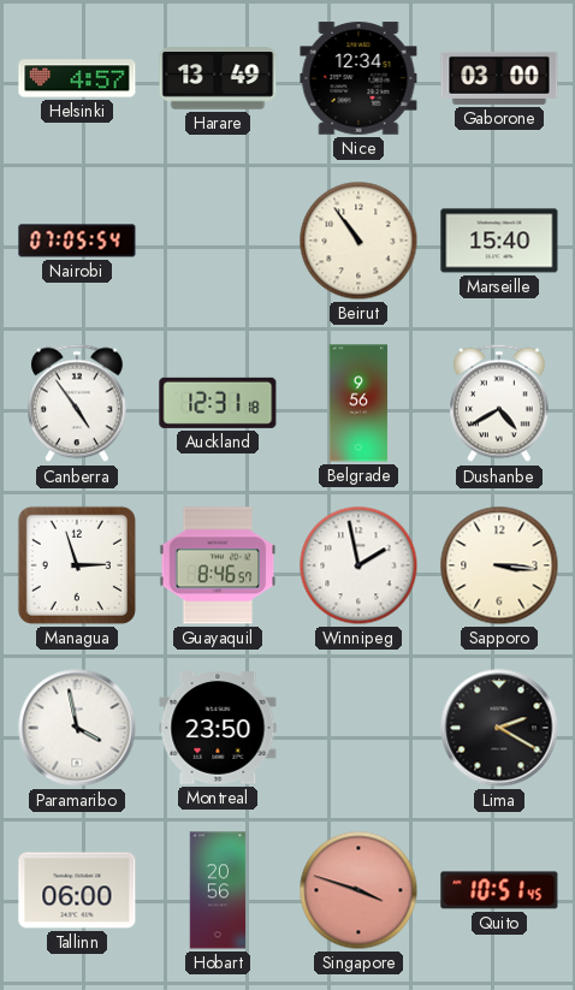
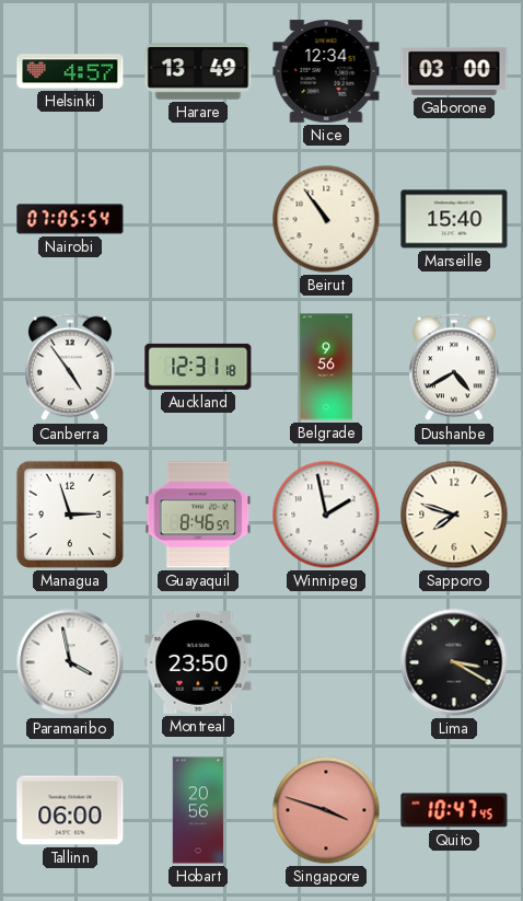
Sapporo: 3:16 -> 7:48
Lima: 2:20 -> 3:20
Quito: 10:51 -> 10:47
